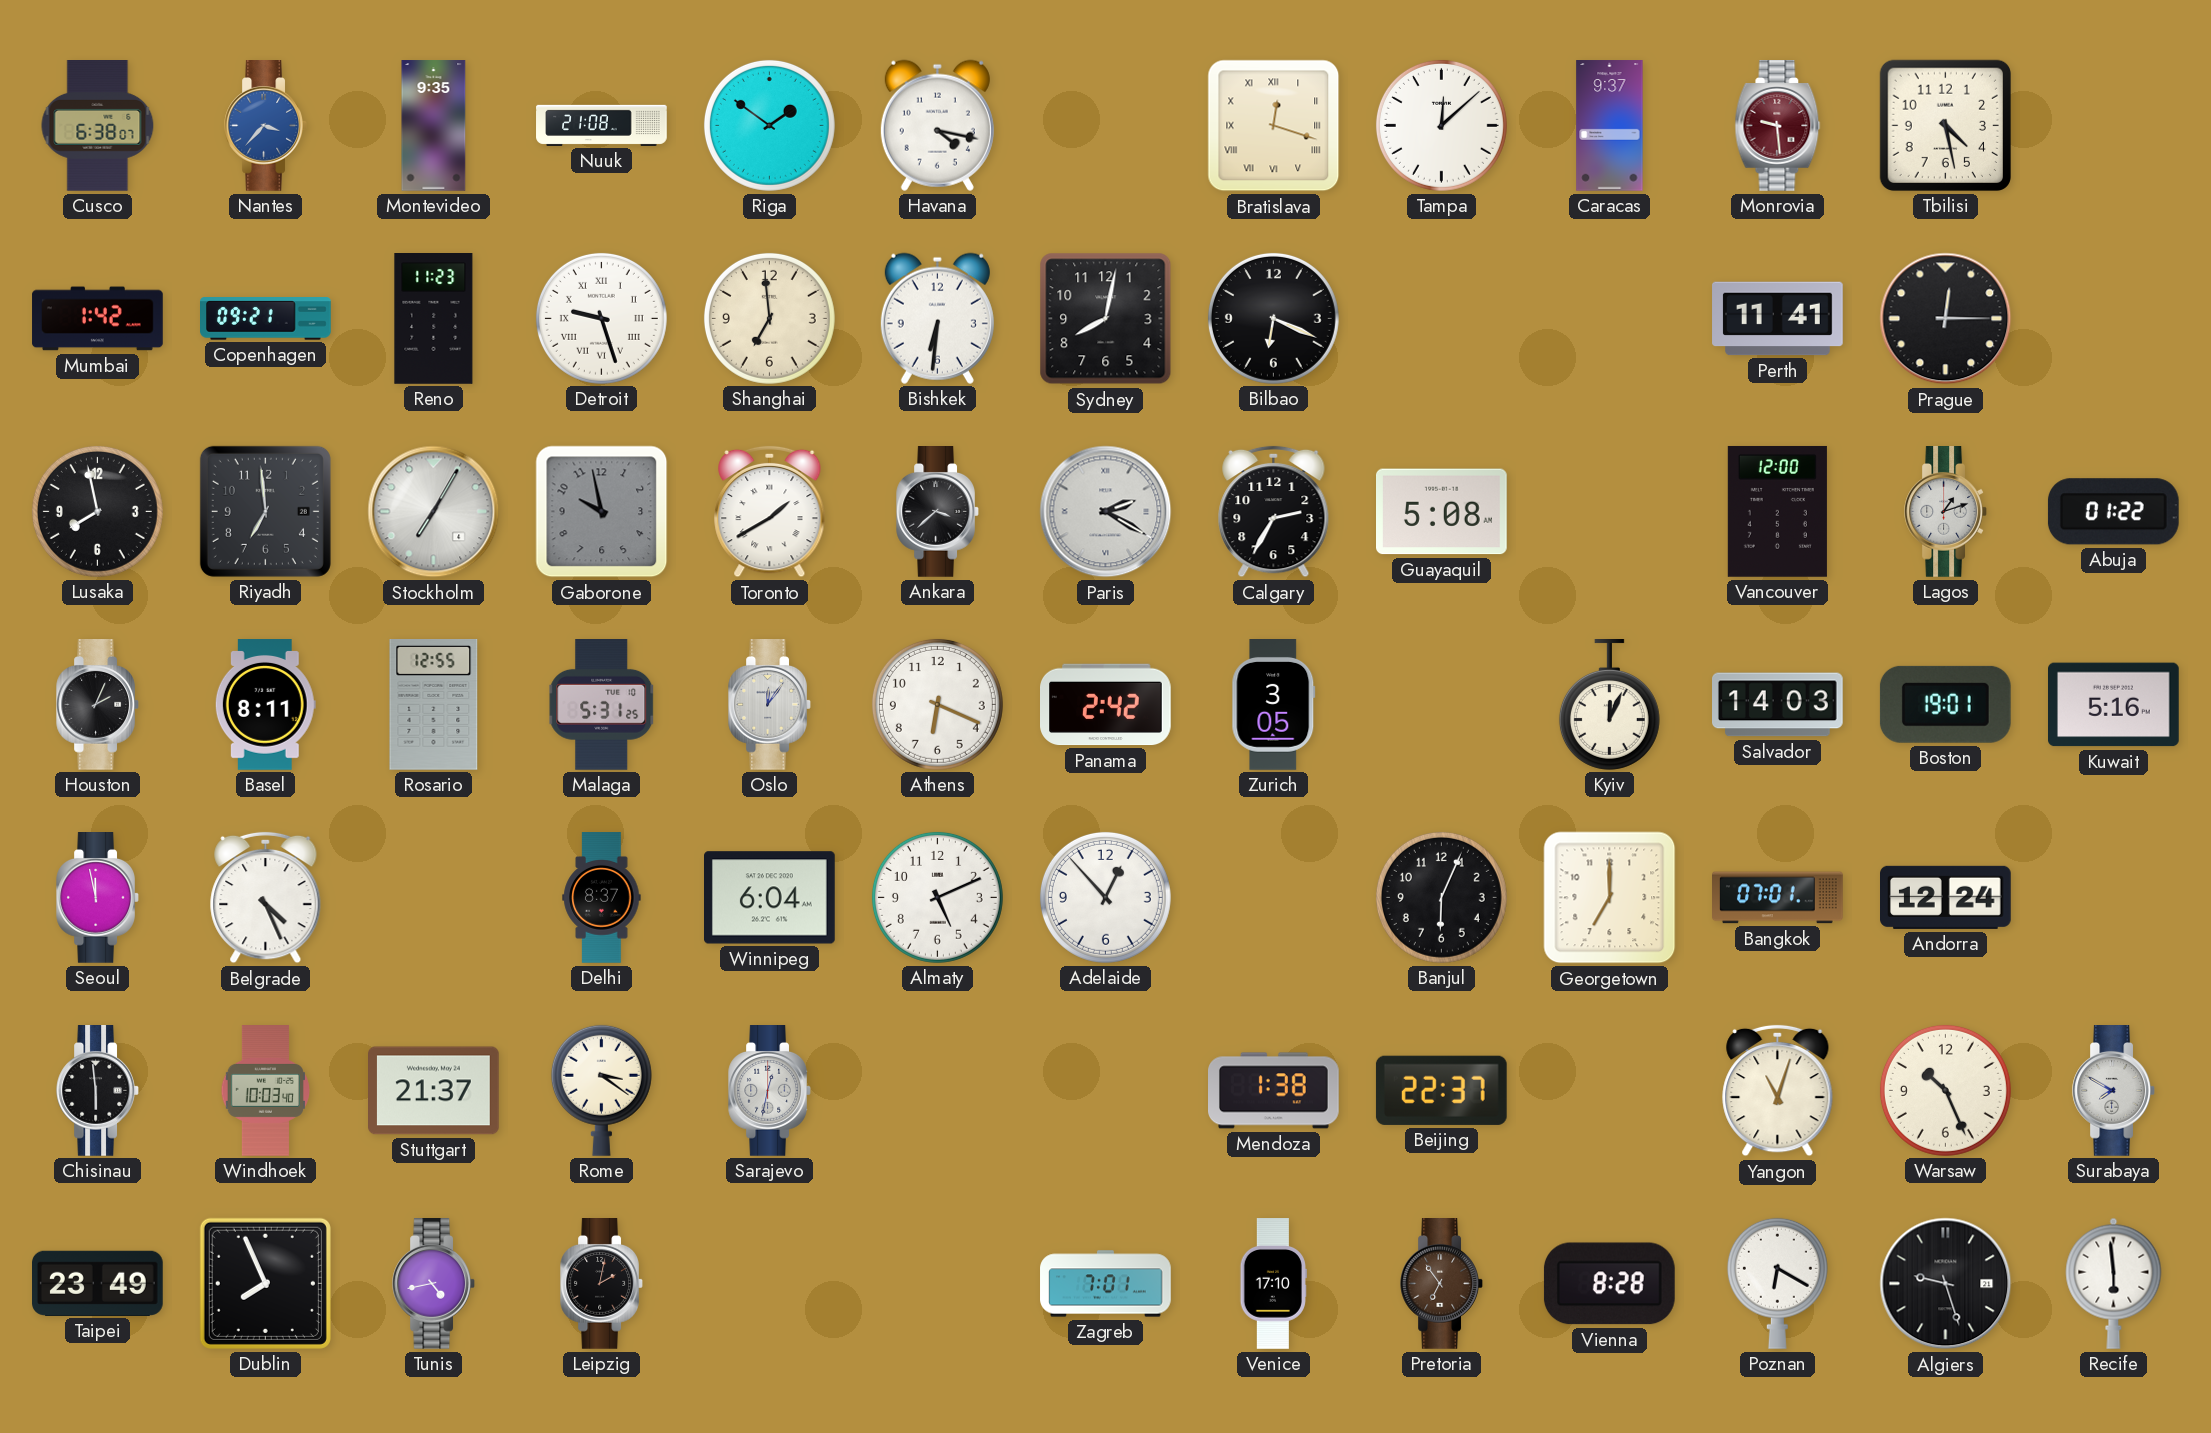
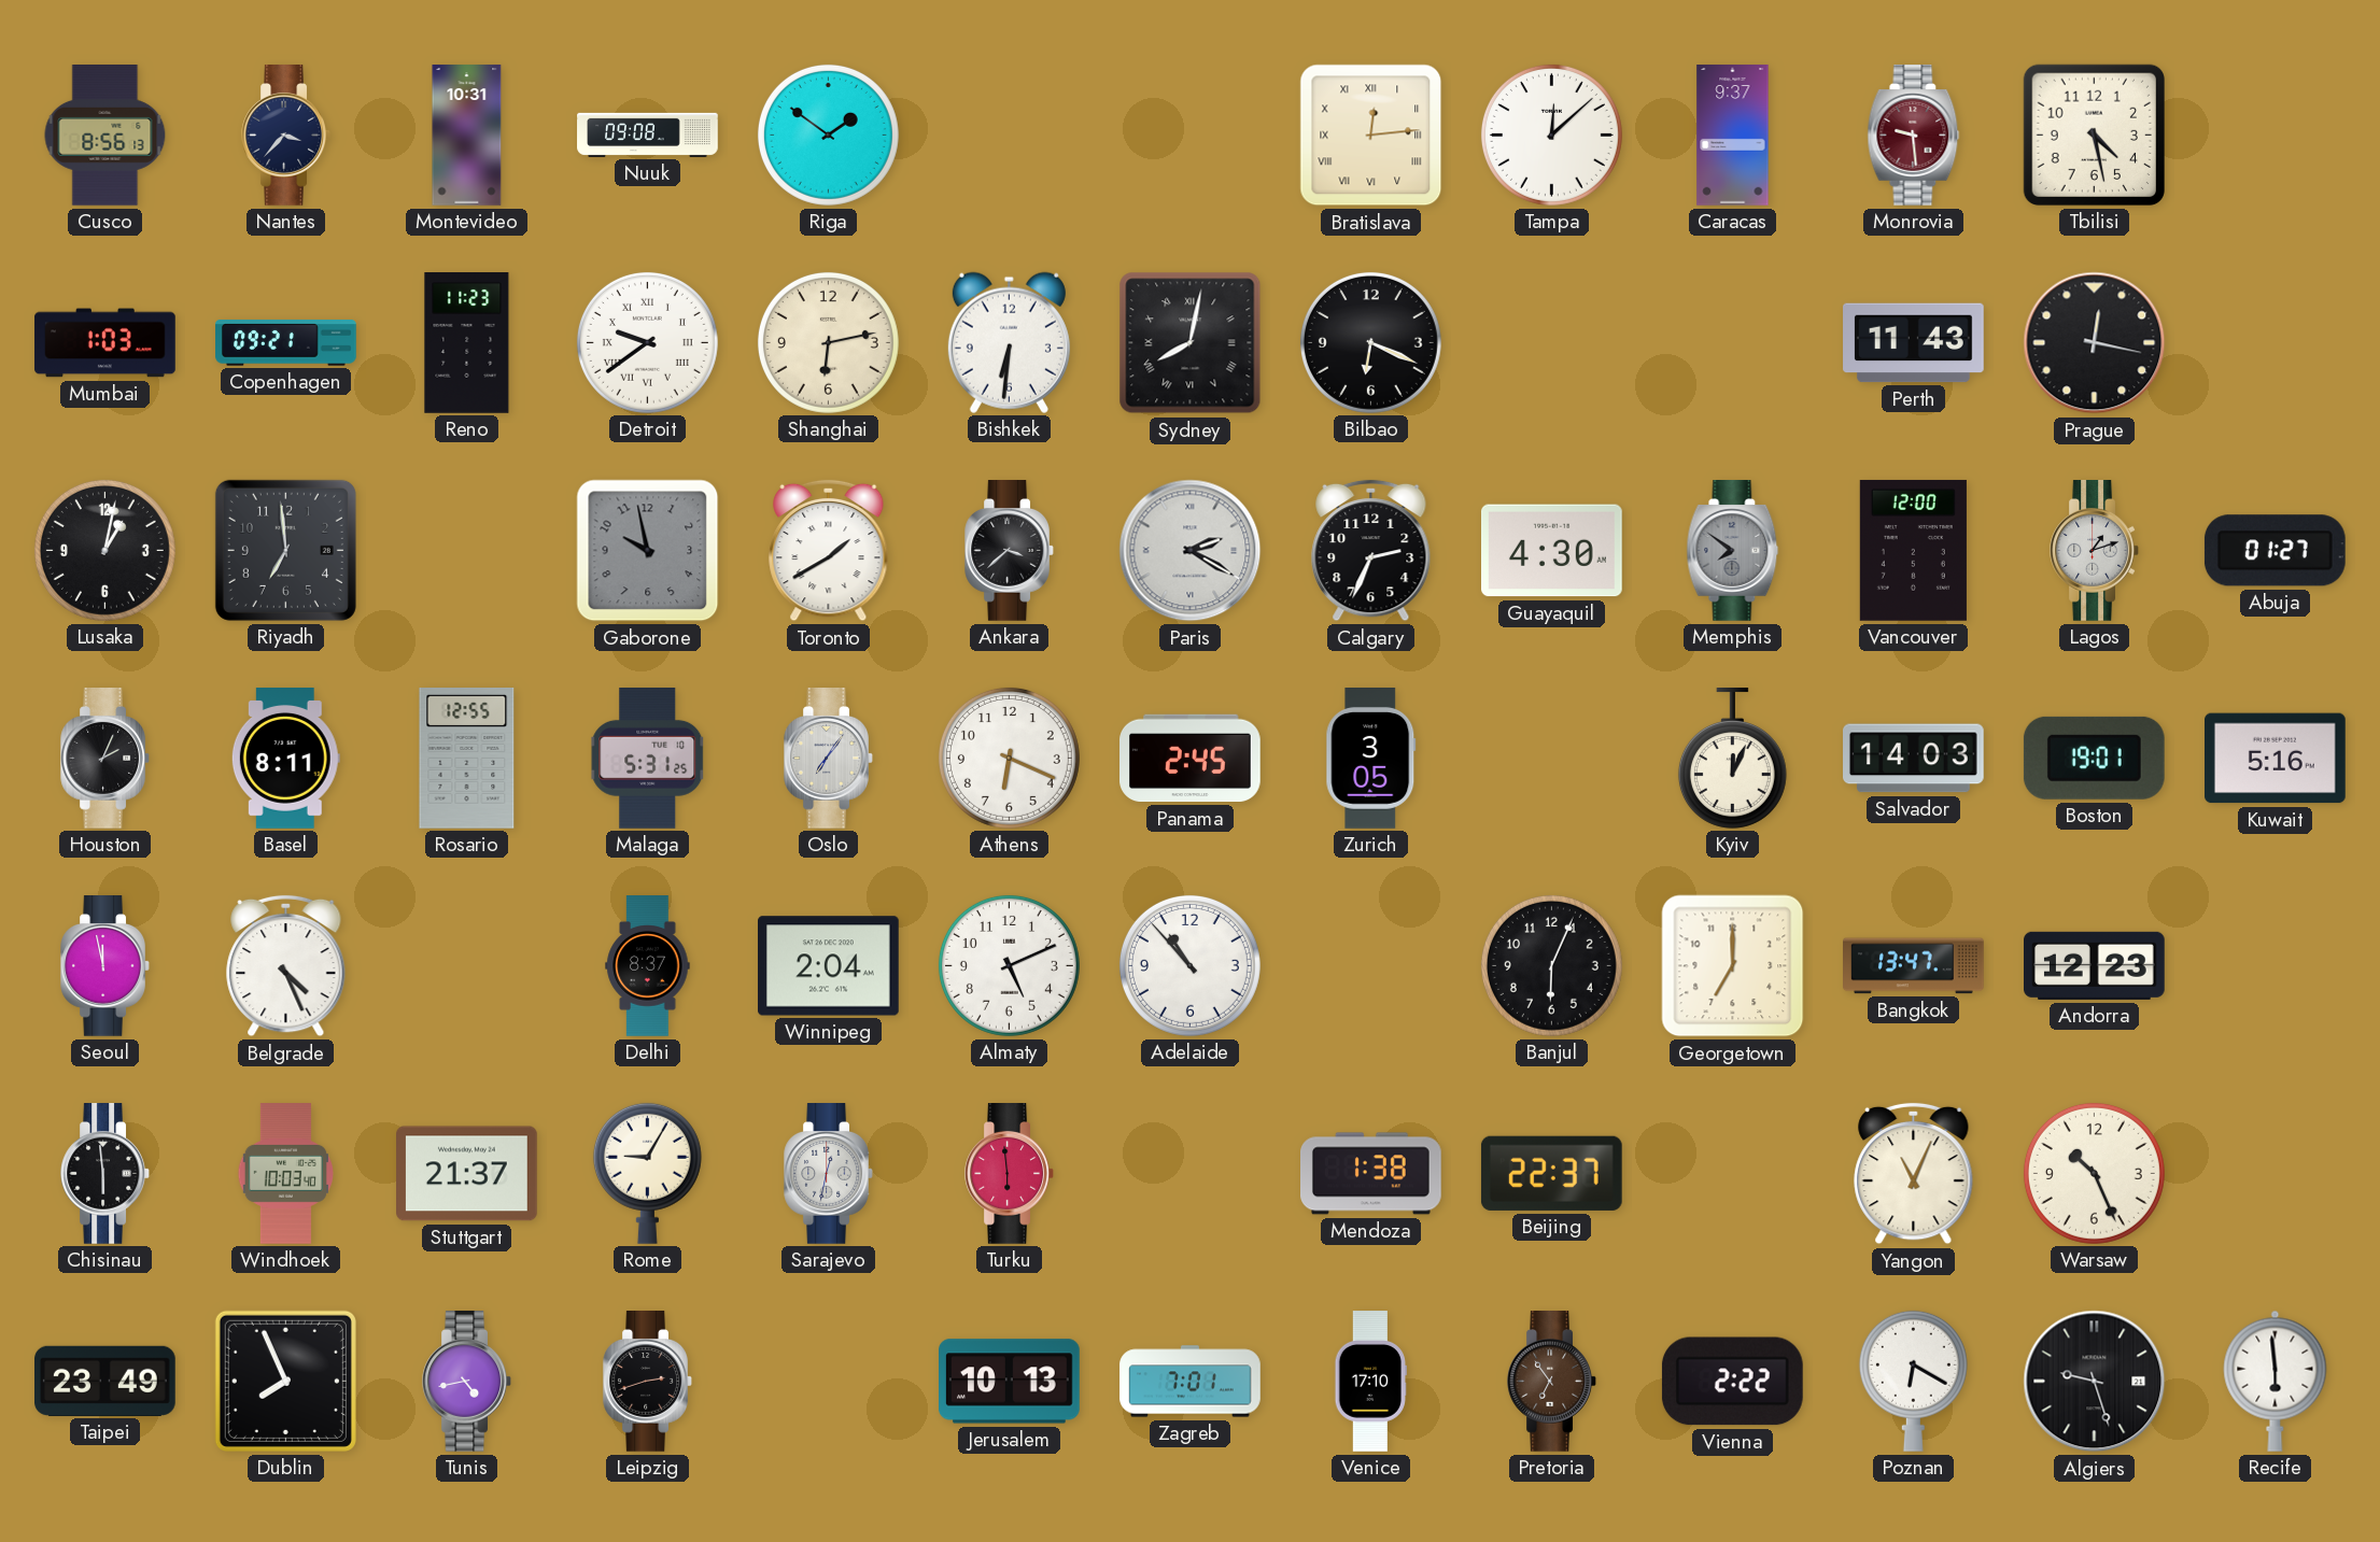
Cusco: 6:38 -> 8:56
Nantes dial: blue -> navy
Montevideo: 9:35 -> 10:31
Nuuk: 21:08 -> 09:08
Havana: 4:17 -> none
Bratislava: 12:18 -> 12:14
Mumbai: 1:42 -> 1:03
Detroit: 9:27 -> 9:39
Shanghai: 6:59 -> 6:13
Sydney numerals: Arabic -> Roman
Perth: 11:41 -> 11:43
Prague: 12:15 -> 12:17
Lusaka: 7:58 -> 1:02
Stockholm: 7:05 -> none
Calgary: 2:35 -> 2:34
Guayaquil: 5:08 -> 4:30
Memphis: none -> 7:51
Abuja: 01:22 -> 01:27
Oslo: 12:06 -> 7:06
Panama: 2:42 -> 2:45
Winnipeg: 6:04 -> 2:04
Adelaide: 12:53 -> 10:53
Bangkok: 07:01 -> 13:47
Andorra: 12:24 -> 12:23
Rome: 3:21 -> 9:05
Turku: none -> 5:59
Yangon: 11:03 -> 11:04
Surabaya: 7:50 -> none
Leipzig: 2:02 -> 2:42
Jerusalem: none -> 10:13
Vienna: 8:28 -> 2:22
